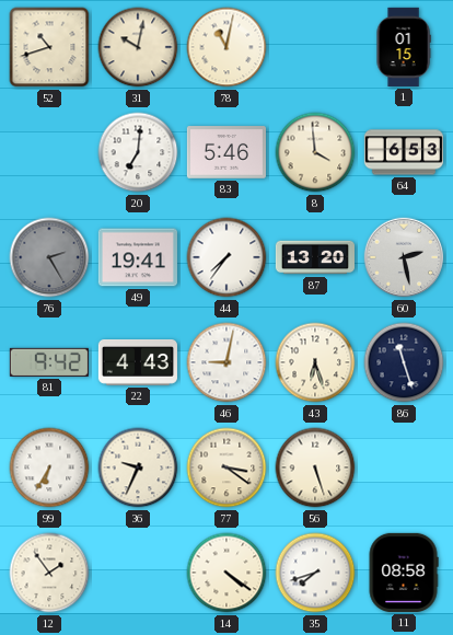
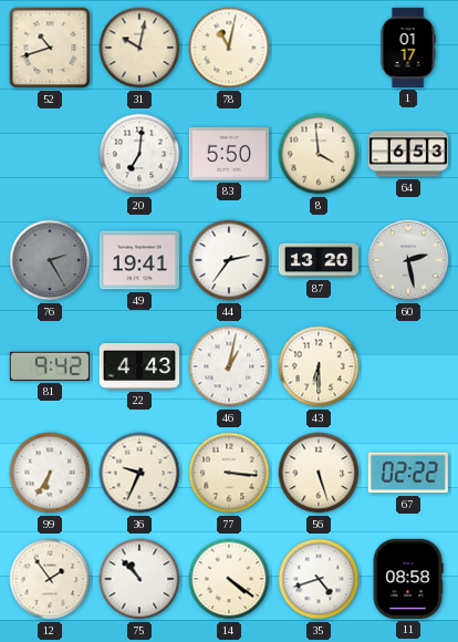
1: 01:15 -> 01:17
83: 5:46 -> 5:50
44: 7:36 -> 2:36
46: 9:02 -> 1:02
43: 6:27 -> 6:30
86: 11:27 -> none
77: 3:21 -> 3:16
67: none -> 02:22
75: none -> 10:53
35: 7:42 -> 4:42
